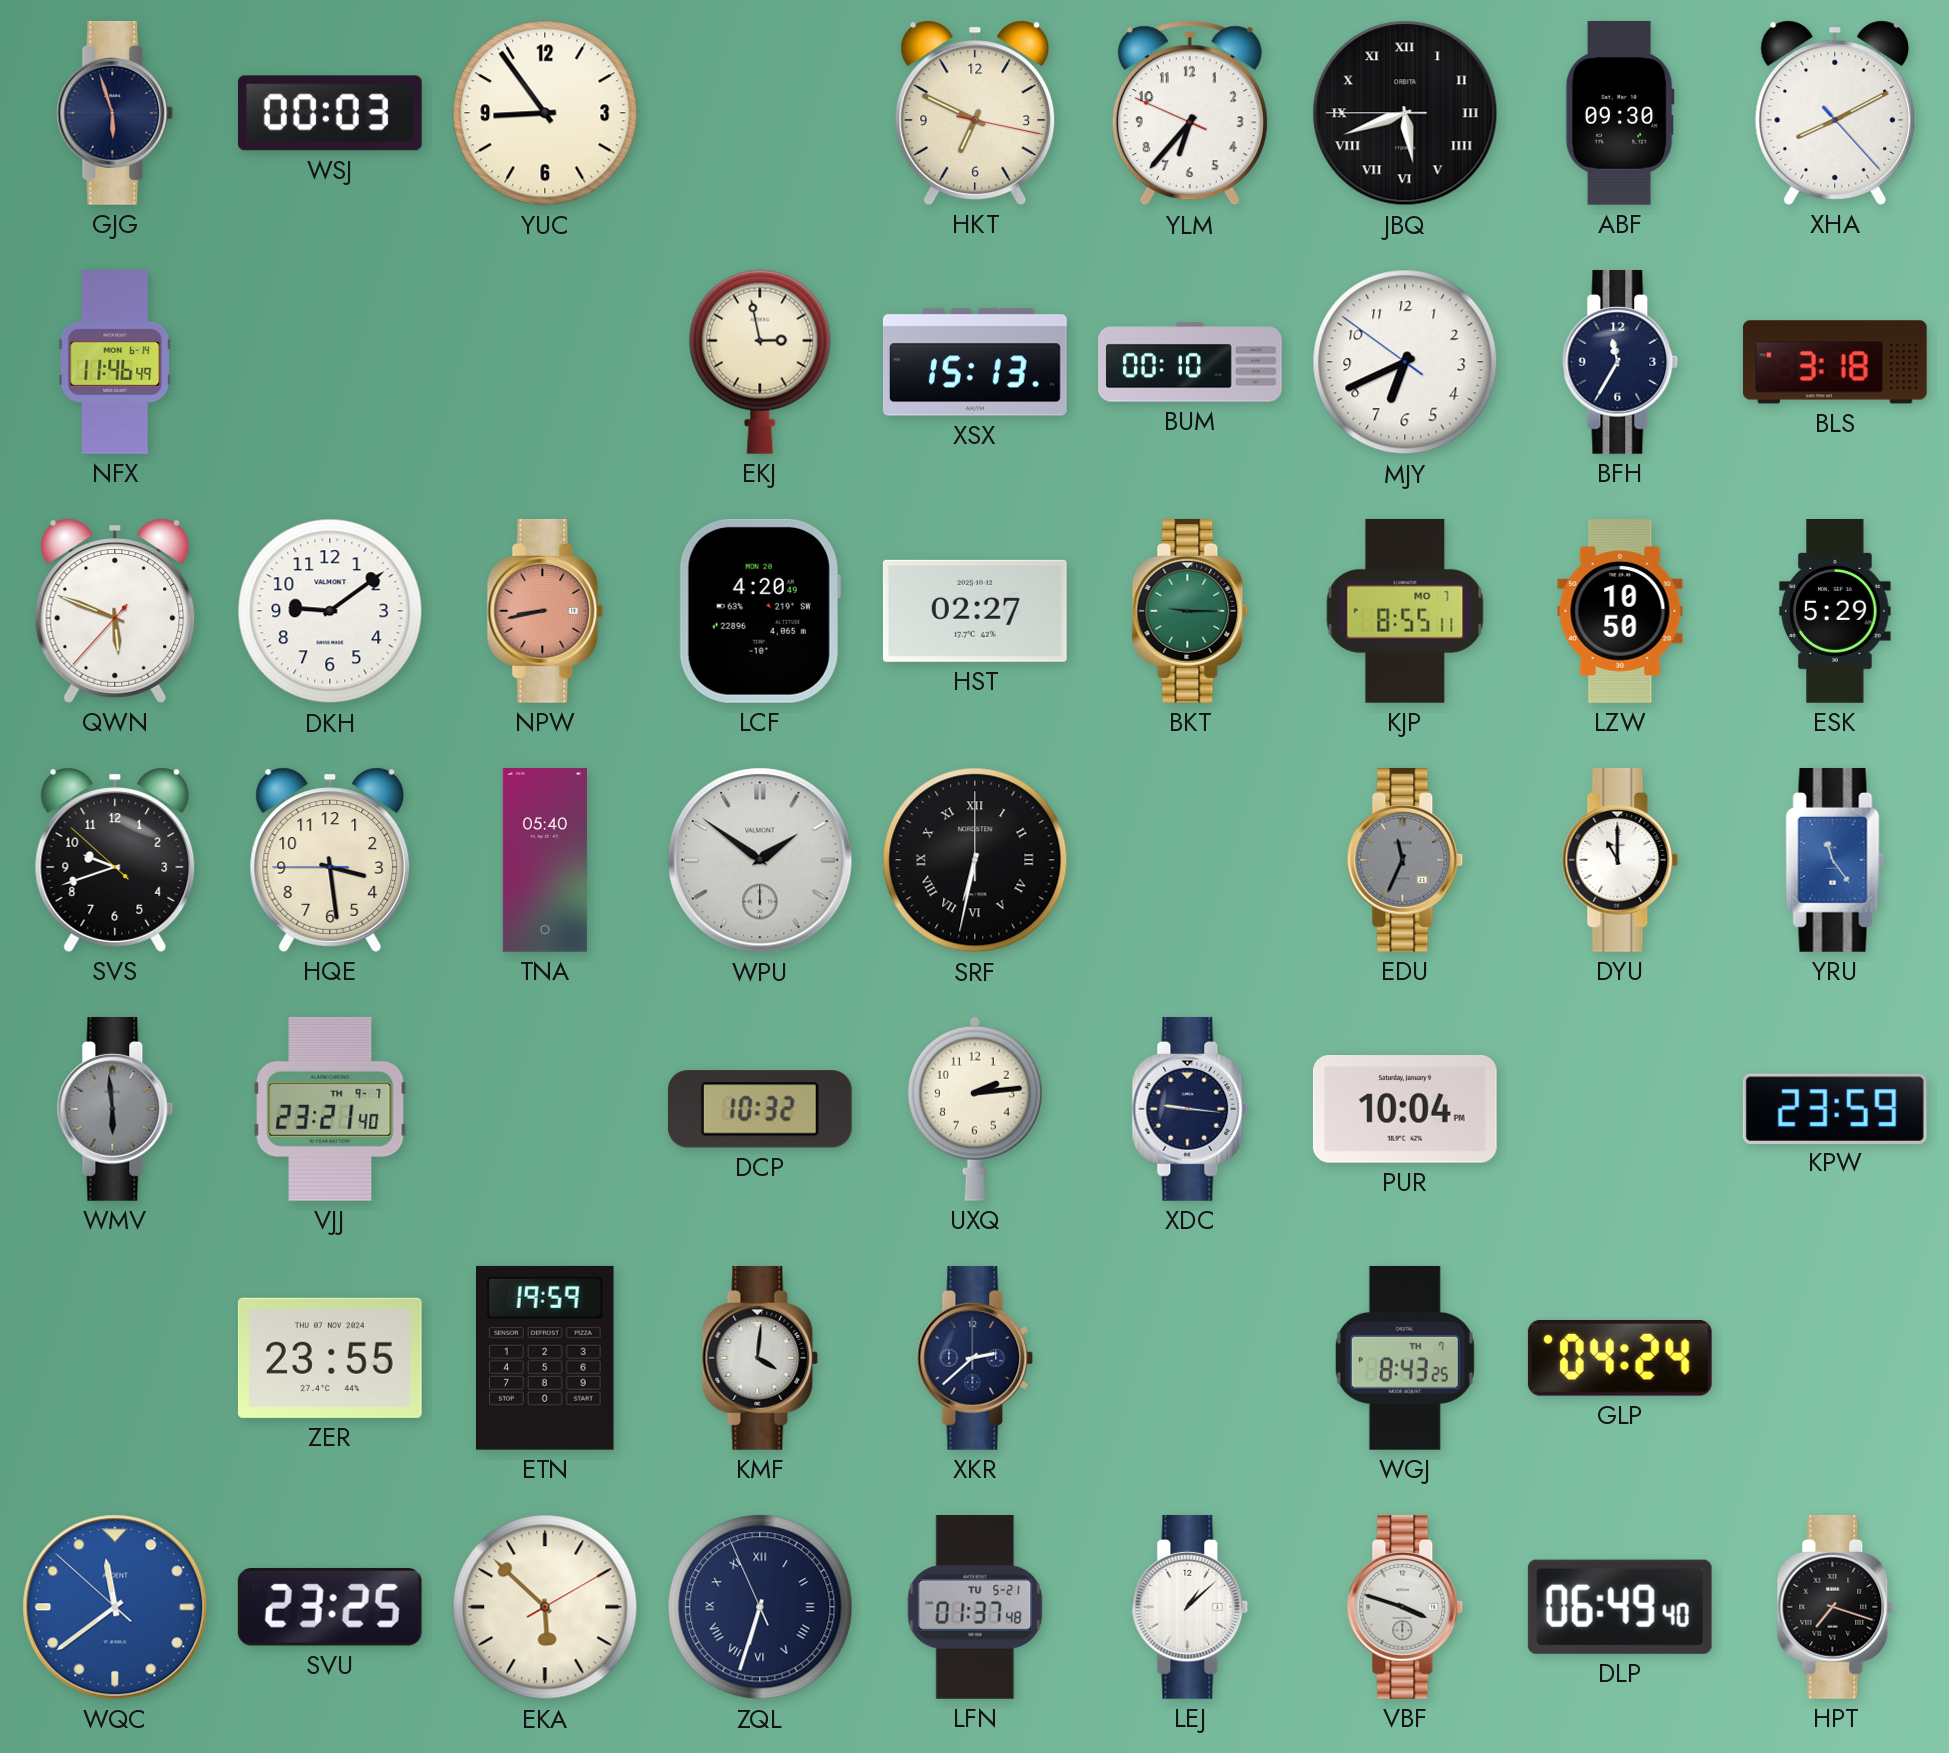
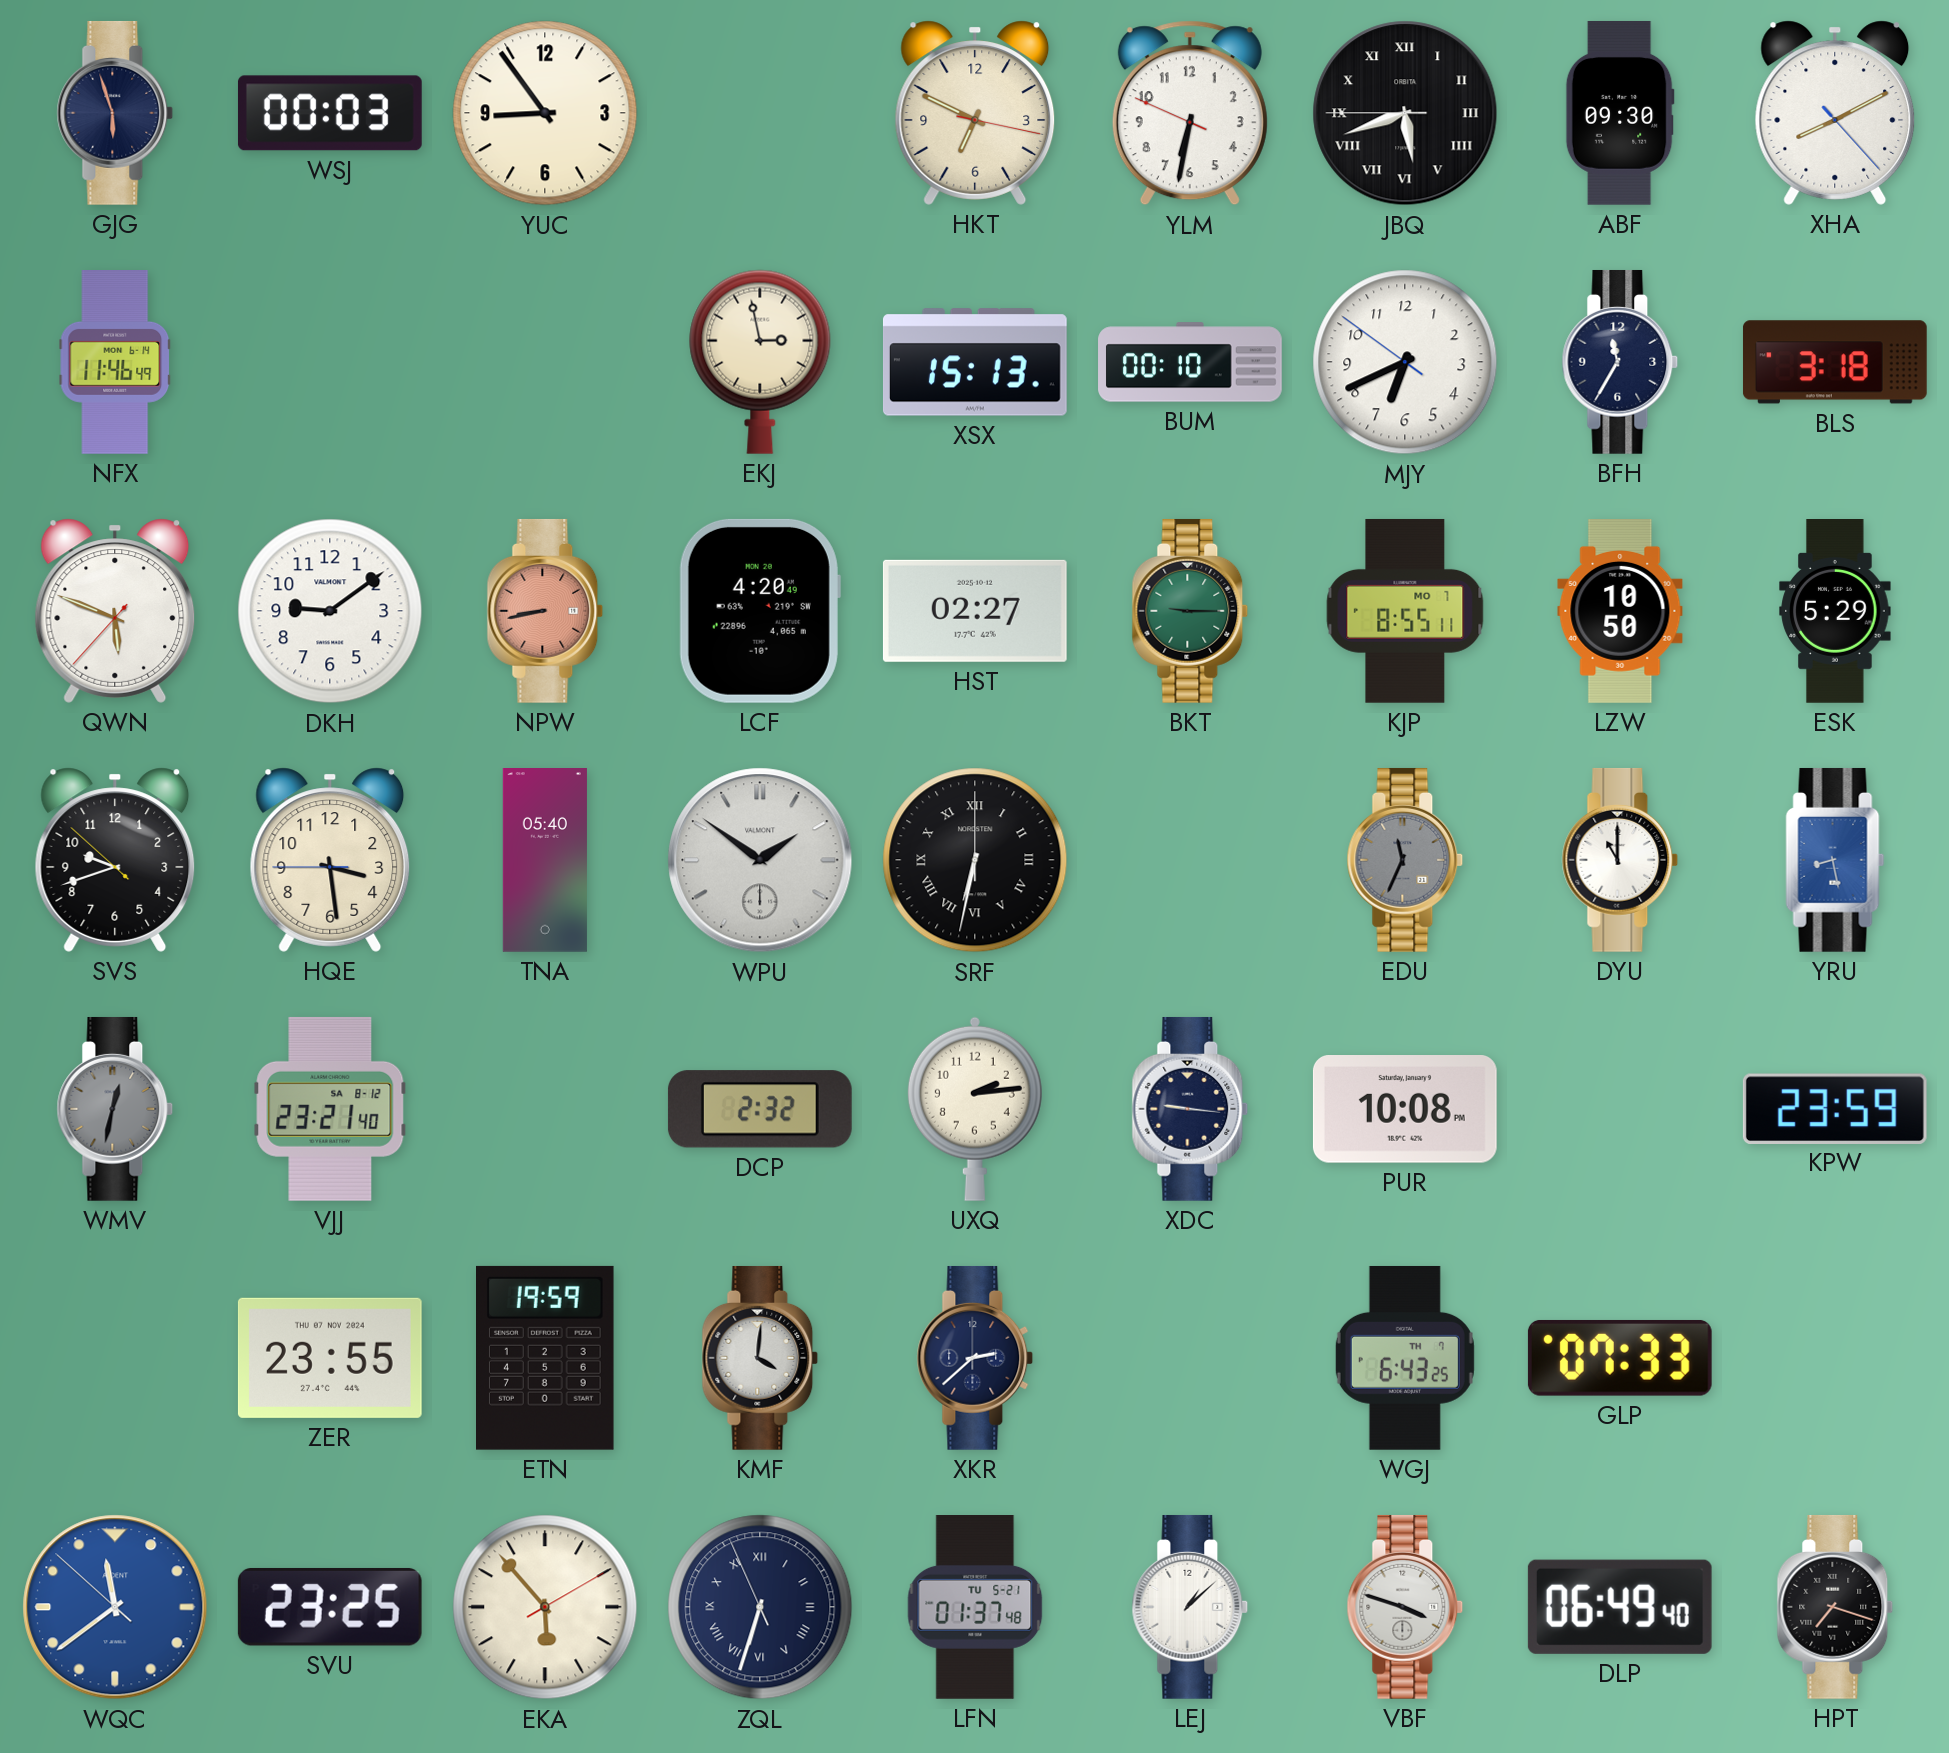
YLM: 6:36 -> 6:31
YRU: 11:24 -> 8:28
WMV: 5:59 -> 12:32
VJJ date: TH 9-7 -> SA 8-12
DCP: 10:32 -> 2:32
PUR: 10:04 -> 10:08
WGJ: 8:43 -> 6:43
GLP: 04:24 -> 07:33
EKA: 5:52 -> 5:53
